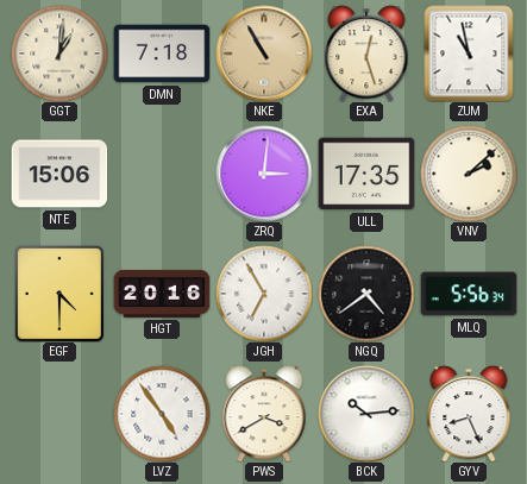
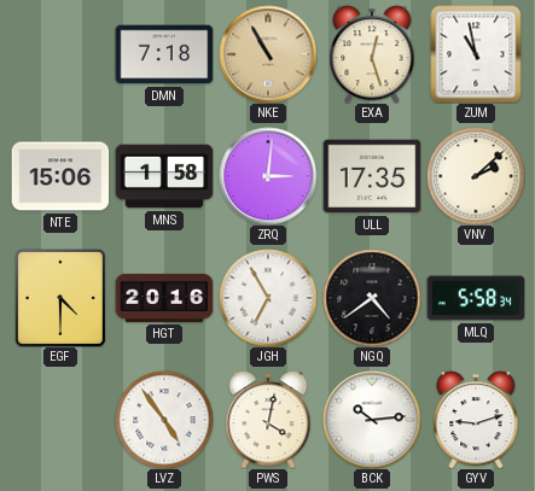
GGT: 1:01 -> none
MNS: none -> 1:58
MLQ: 5:56 -> 5:58
PWS: 3:40 -> 4:02
GYV: 8:26 -> 9:12
